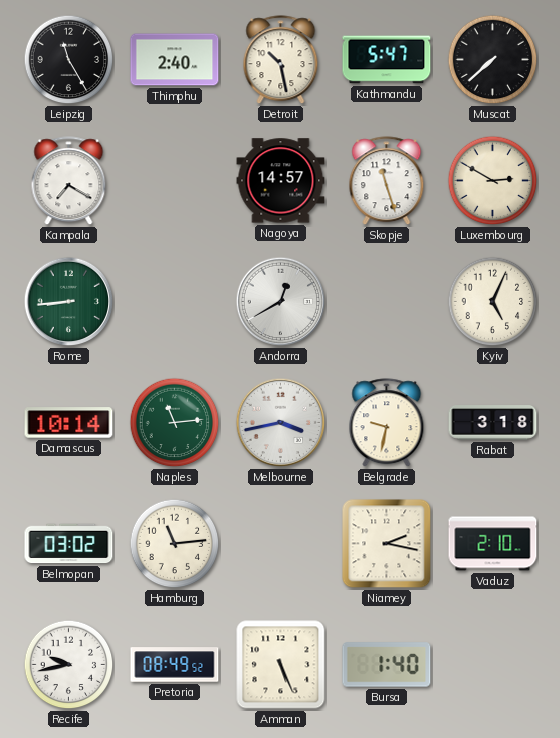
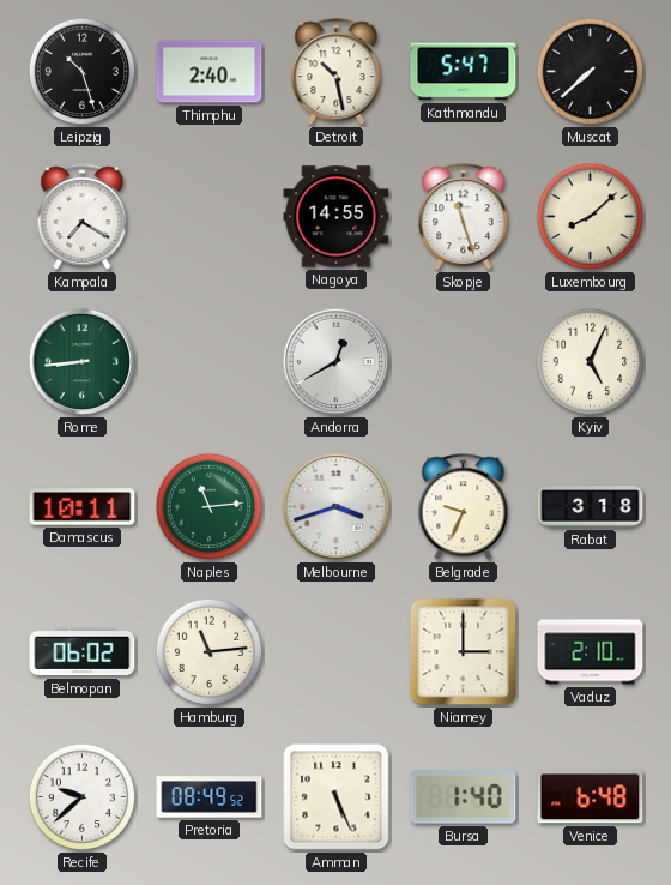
Leipzig: 11:25 -> 10:27
Nagoya: 14:57 -> 14:55
Luxembourg: 2:50 -> 8:08
Damascus: 10:14 -> 10:11
Melbourne: 3:43 -> 3:42
Belgrade: 9:32 -> 9:34
Belmopan: 03:02 -> 06:02
Niamey: 2:17 -> 3:00
Recife: 9:43 -> 9:38
Venice: none -> 6:48
